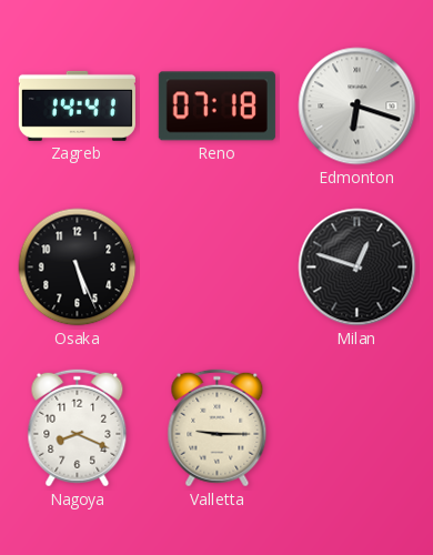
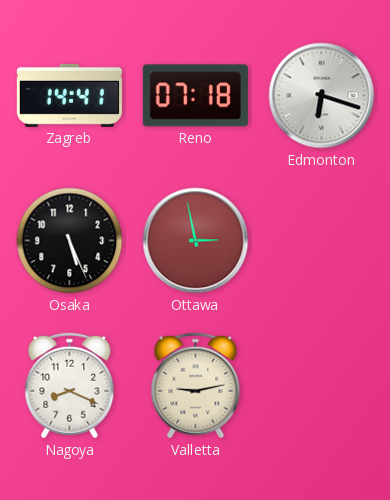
Ottawa: none -> 2:58
Milan: 12:48 -> none
Valletta: 9:15 -> 9:13
